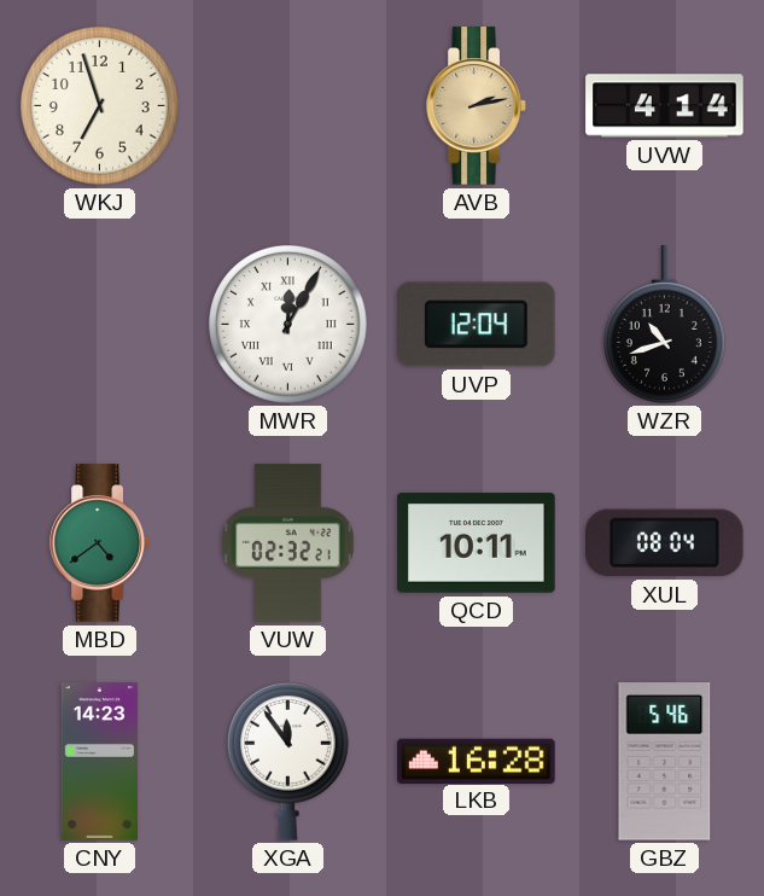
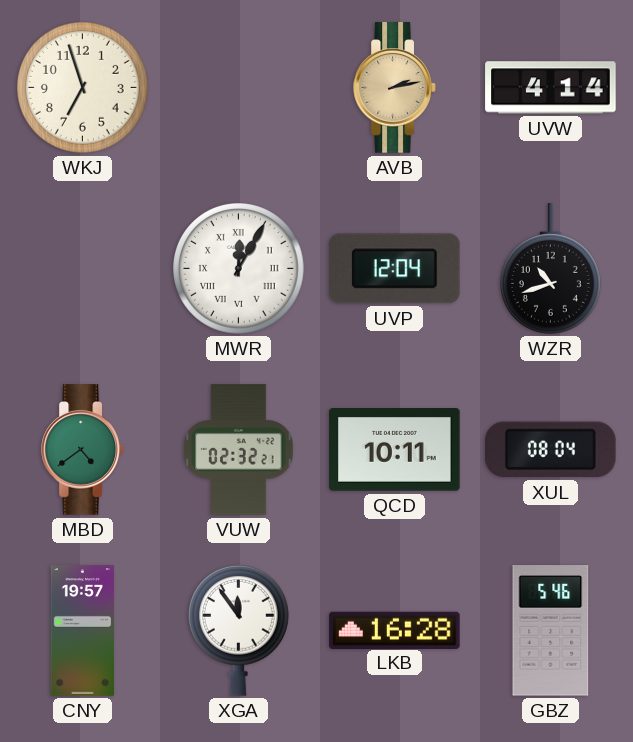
CNY: 14:23 -> 19:57
